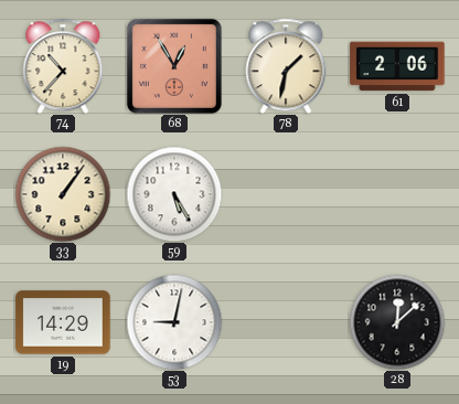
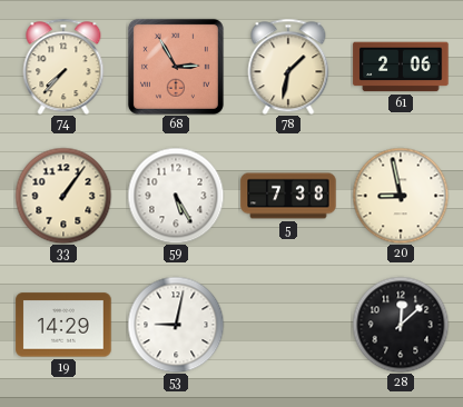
74: 10:37 -> 7:37
68: 12:55 -> 2:55
5: none -> 7:38
20: none -> 8:58
